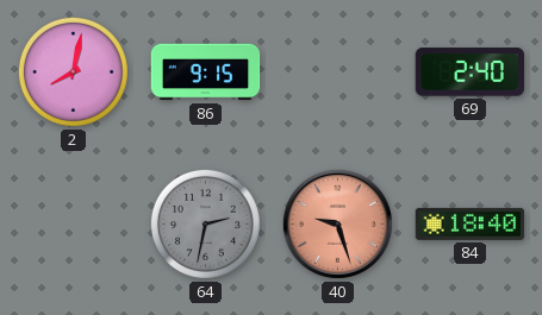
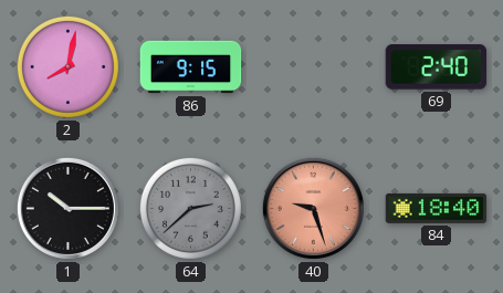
1: none -> 10:15
64: 2:32 -> 2:38
